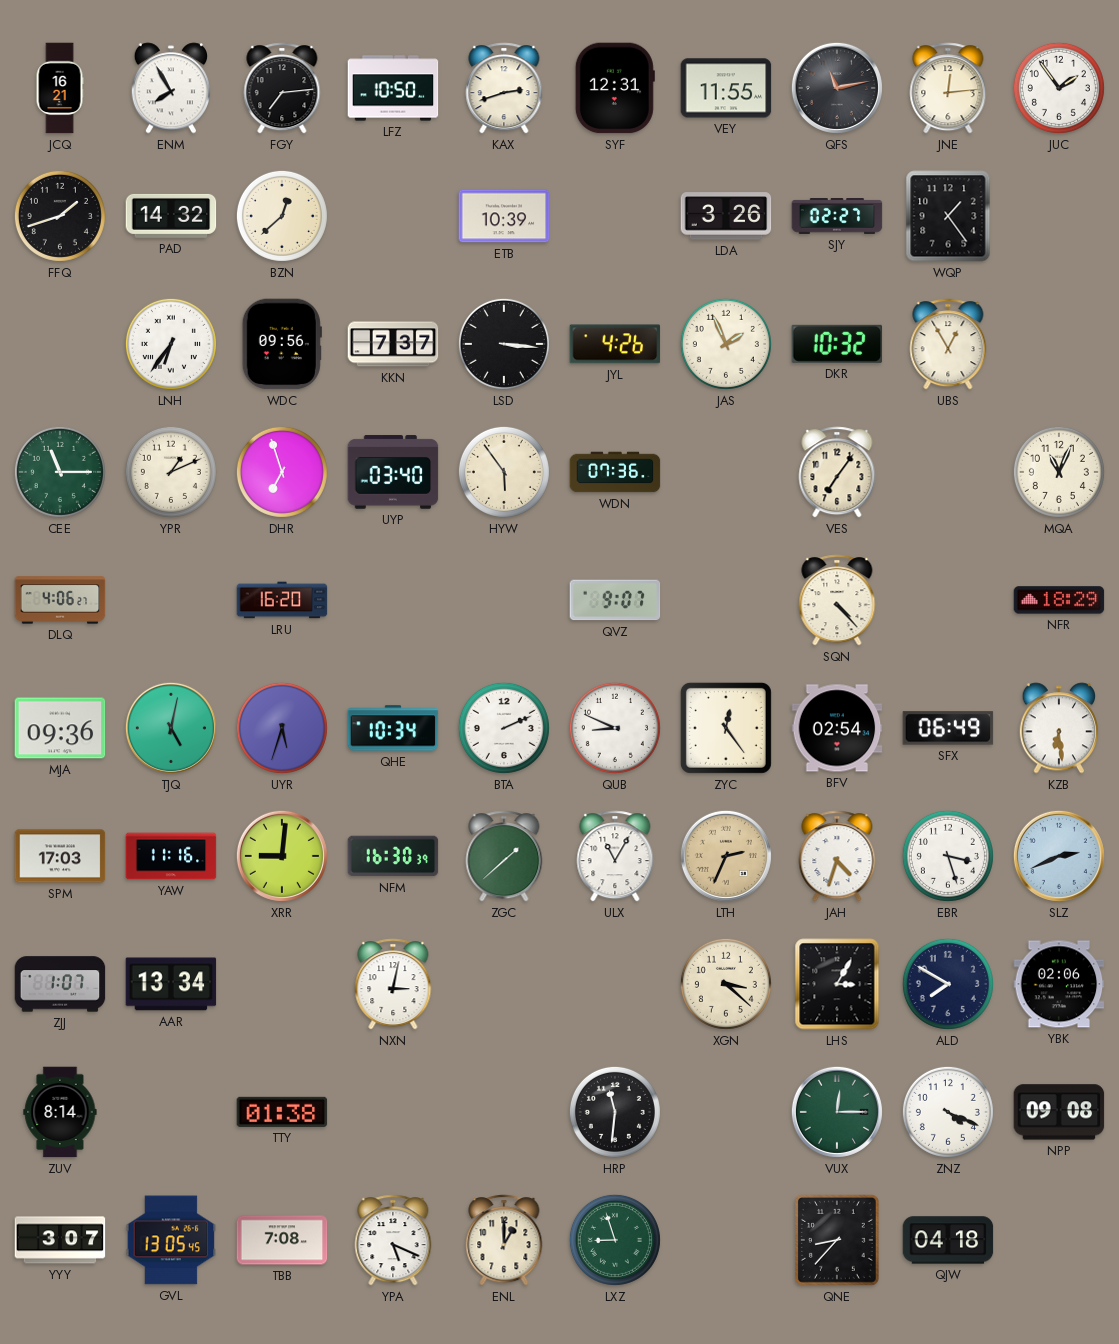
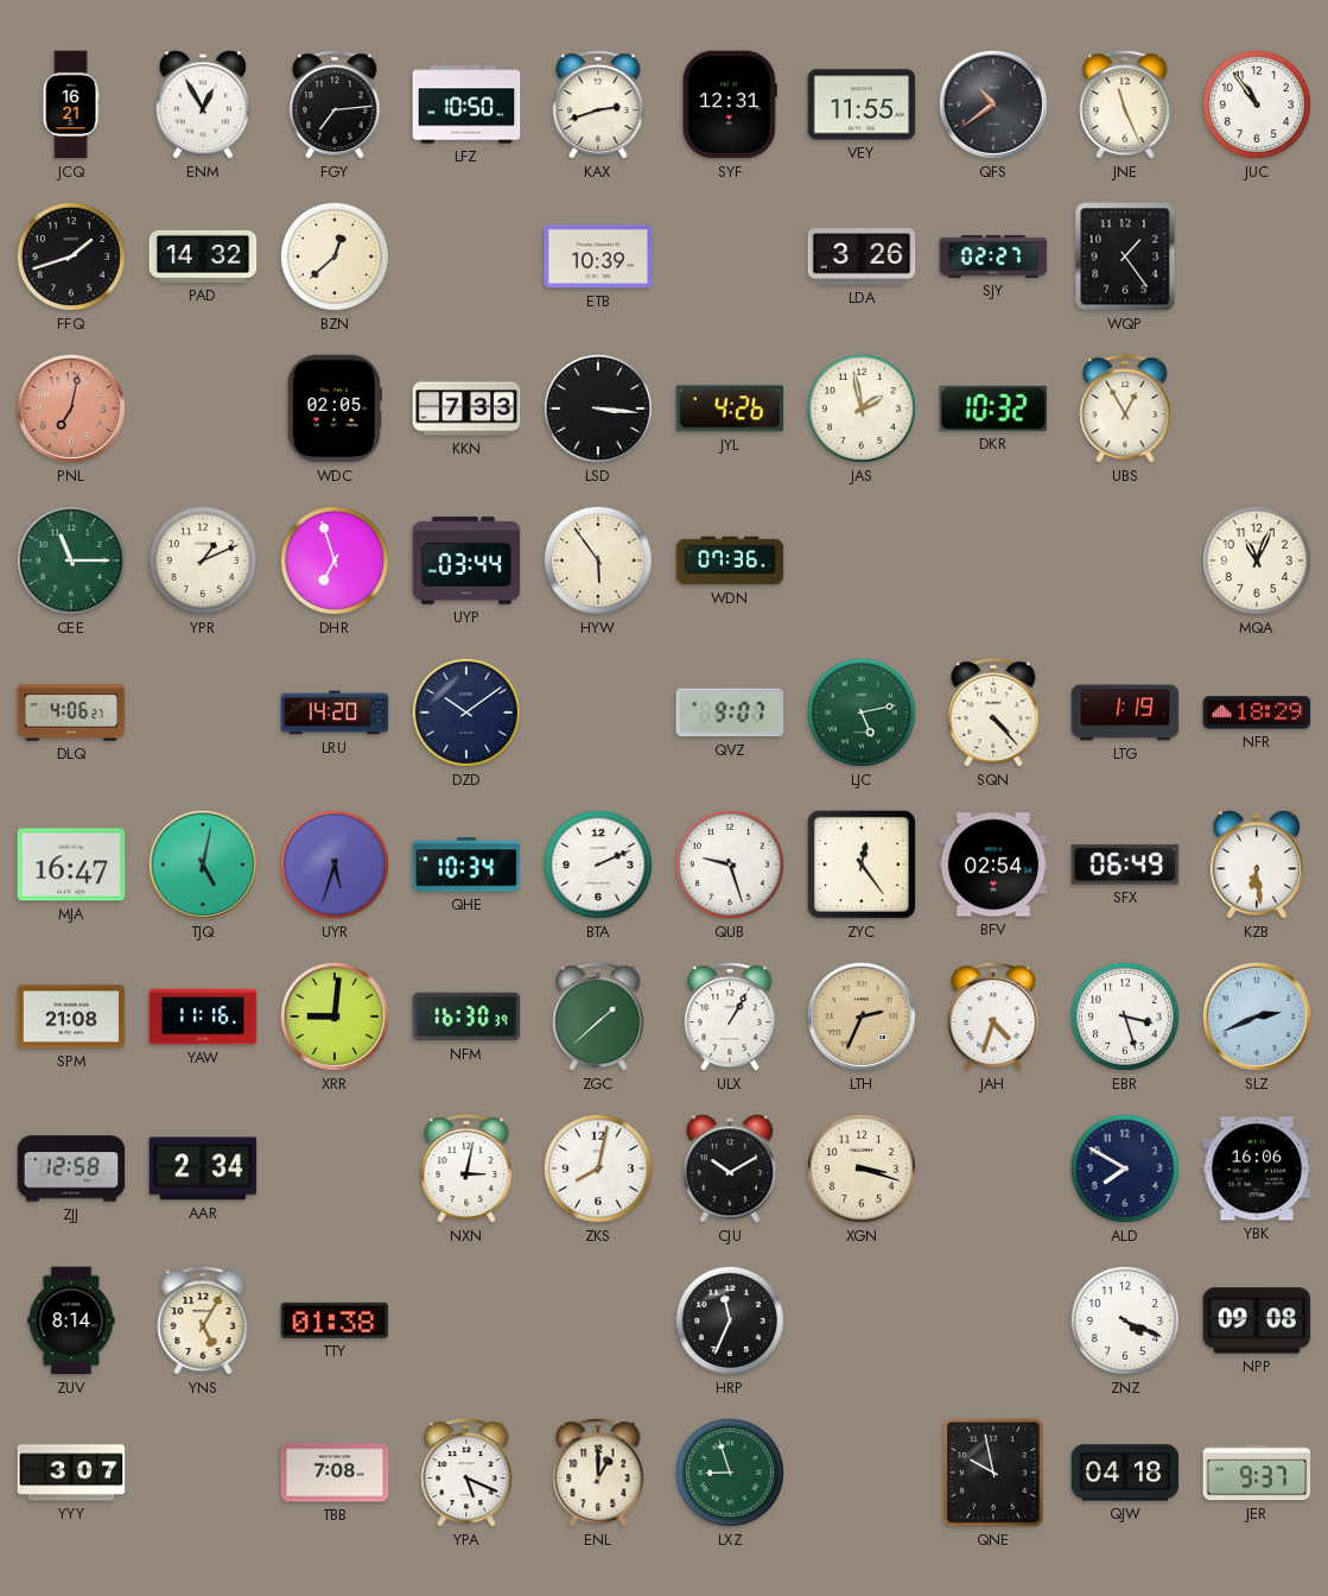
ENM: 7:55 -> 12:55
QFS: 11:13 -> 10:39
JNE: 12:14 -> 11:26
JUC: 1:54 -> 10:54
PNL: none -> 7:02
LNH: 6:36 -> none
WDC: 09:56 -> 02:05
KKN: 7:37 -> 7:33
JAS: 1:56 -> 1:58
UYP: 03:40 -> 03:44
VES: 7:06 -> none
LRU: 16:20 -> 14:20
DZD: none -> 10:09
LJC: none -> 5:13
LTG: none -> 1:19
MJA: 09:36 -> 16:47
QUB: 8:49 -> 9:27
SPM: 17:03 -> 21:08
ULX: 11:05 -> 1:05
ZJJ: 1:07 -> 12:58
AAR: 13:34 -> 2:34
ZKS: none -> 8:02
CJU: none -> 10:10
XGN: 3:22 -> 3:18
LHS: 3:05 -> none
YBK: 02:06 -> 16:06
YNS: none -> 5:05
HRP: 11:31 -> 11:34
VUX: 12:15 -> none
GVL: 13:05 -> none
QNE: 8:37 -> 9:58
JER: none -> 9:37
